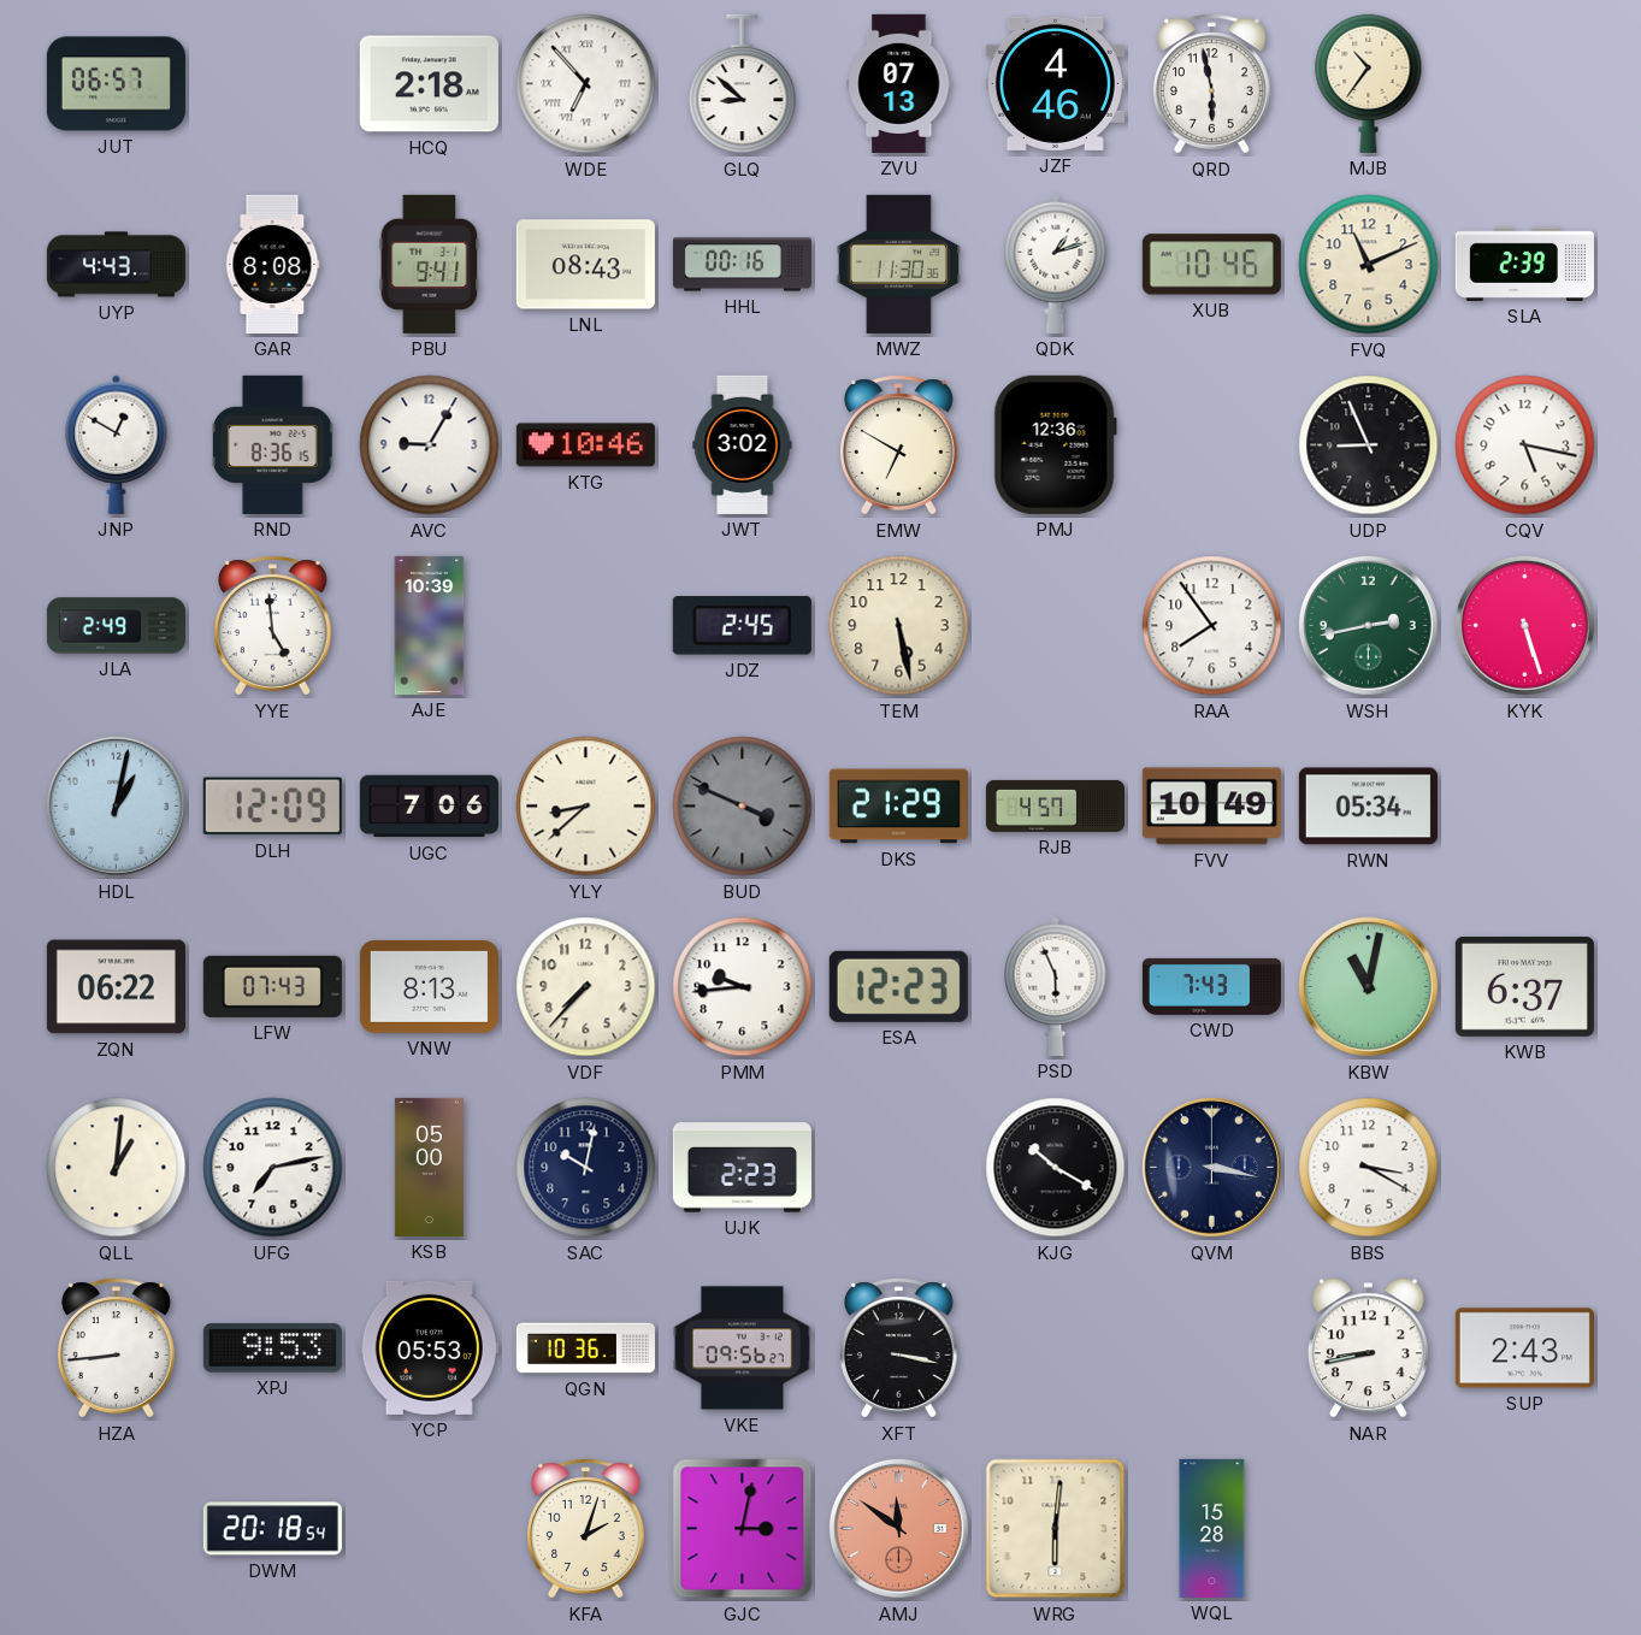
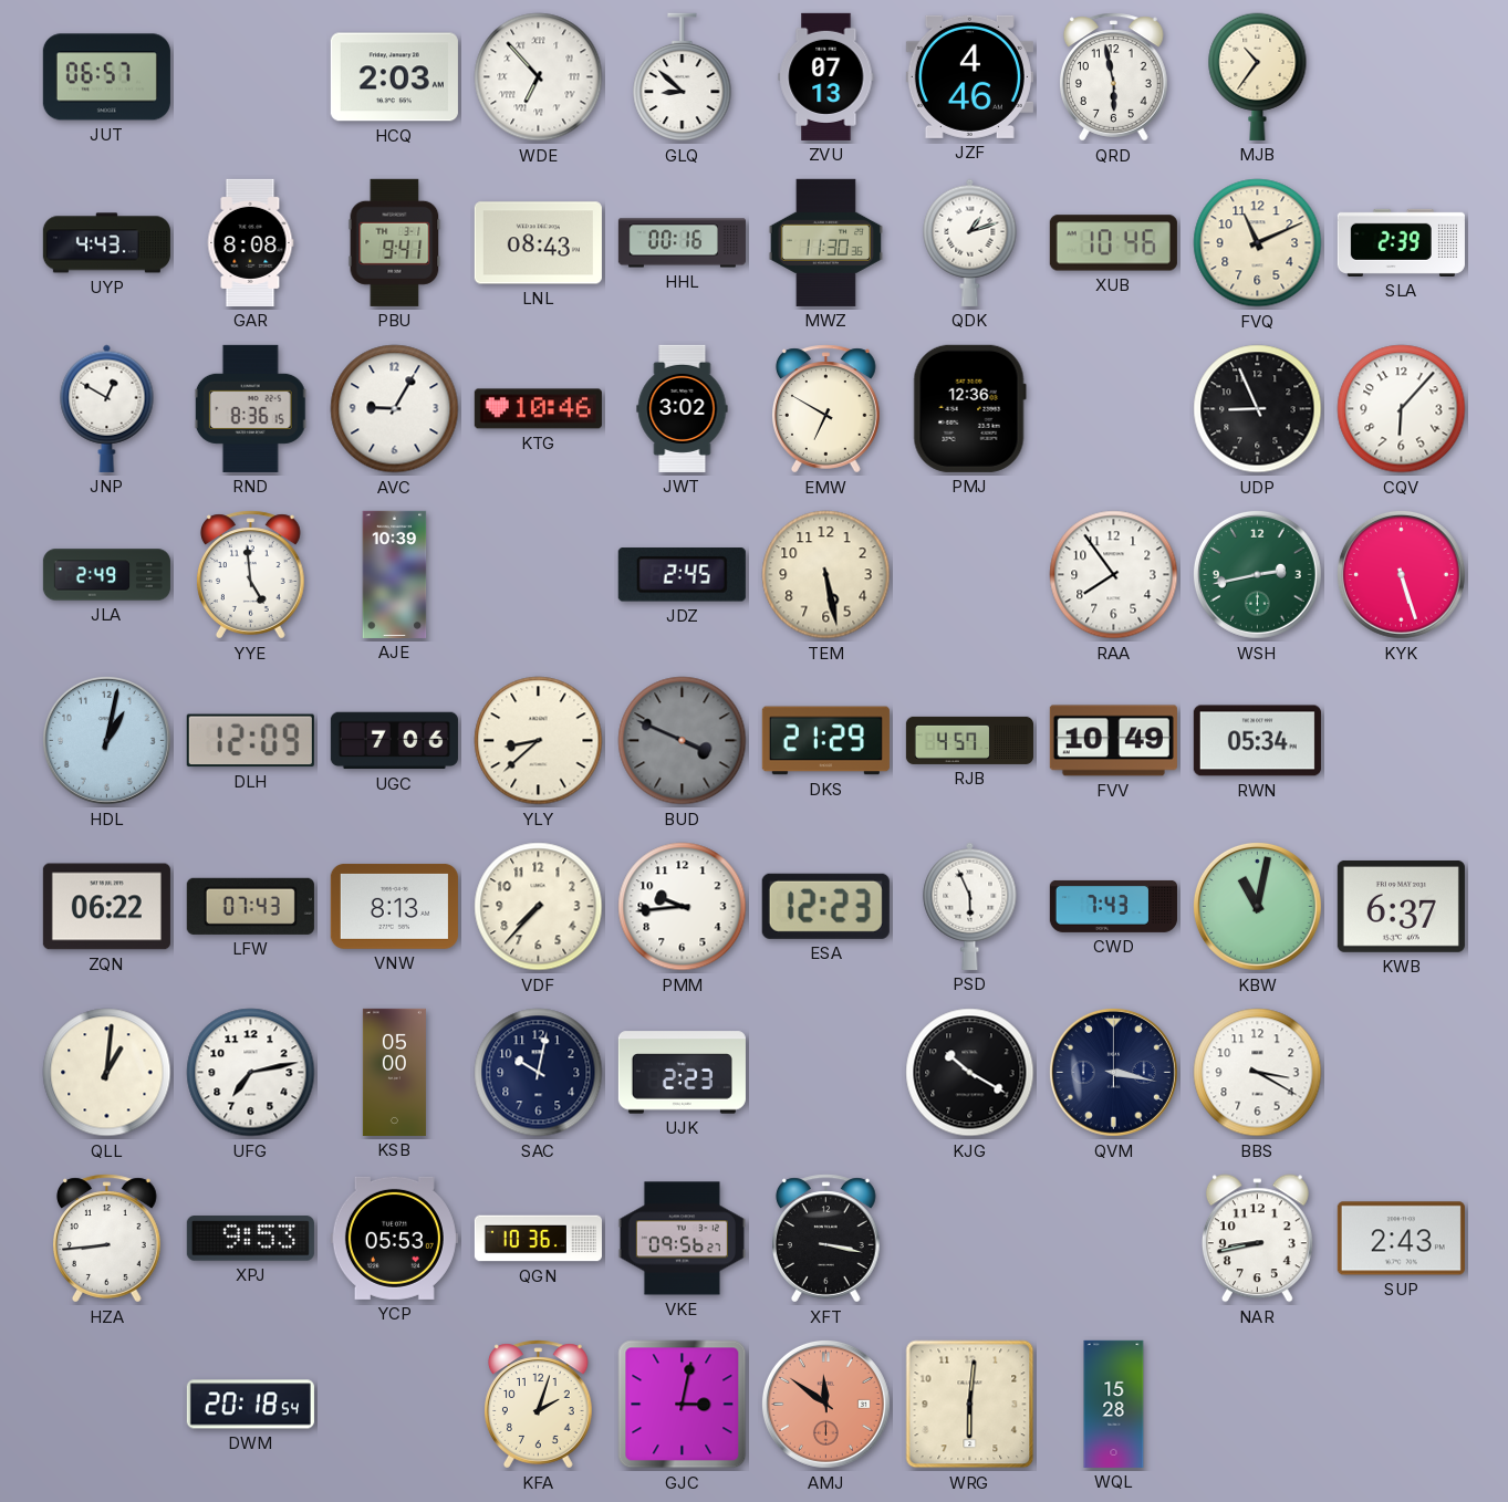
HCQ: 2:18 -> 2:03
CQV: 5:17 -> 6:07
